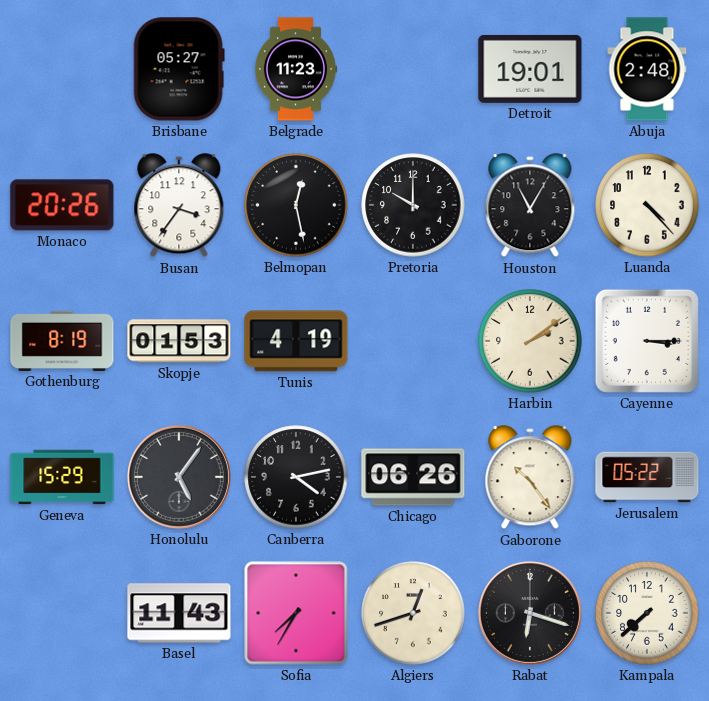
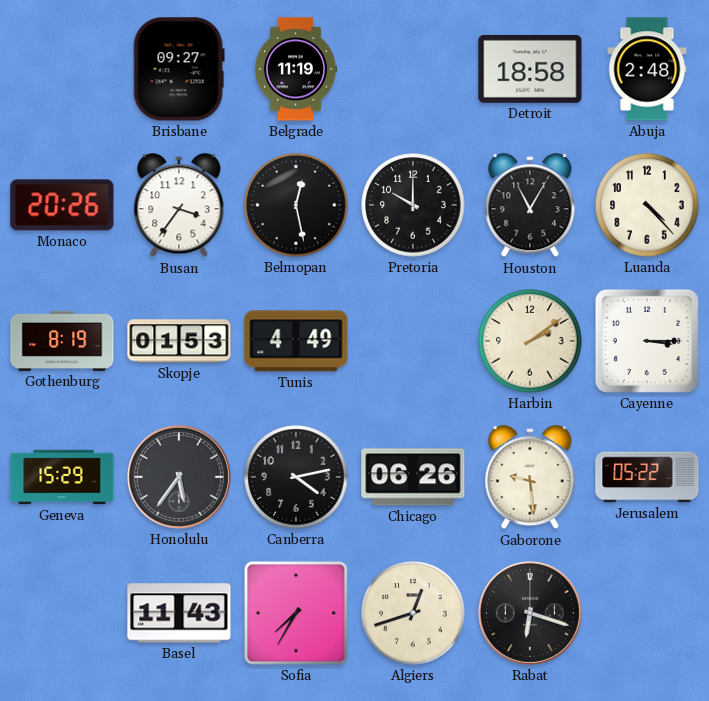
Brisbane: 05:27 -> 09:27
Belgrade: 11:23 -> 11:19
Detroit: 19:01 -> 18:58
Tunis: 4:19 -> 4:49
Honolulu: 5:06 -> 5:36
Gaborone: 10:24 -> 9:29
Kampala: 7:38 -> none
